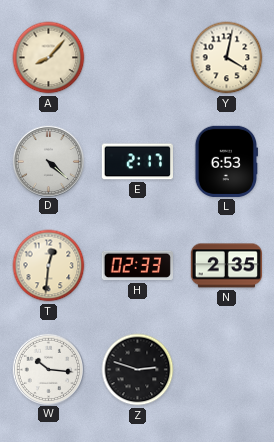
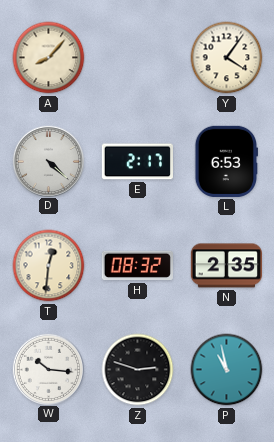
Y: 4:02 -> 4:06
H: 02:33 -> 08:32
P: none -> 10:58
